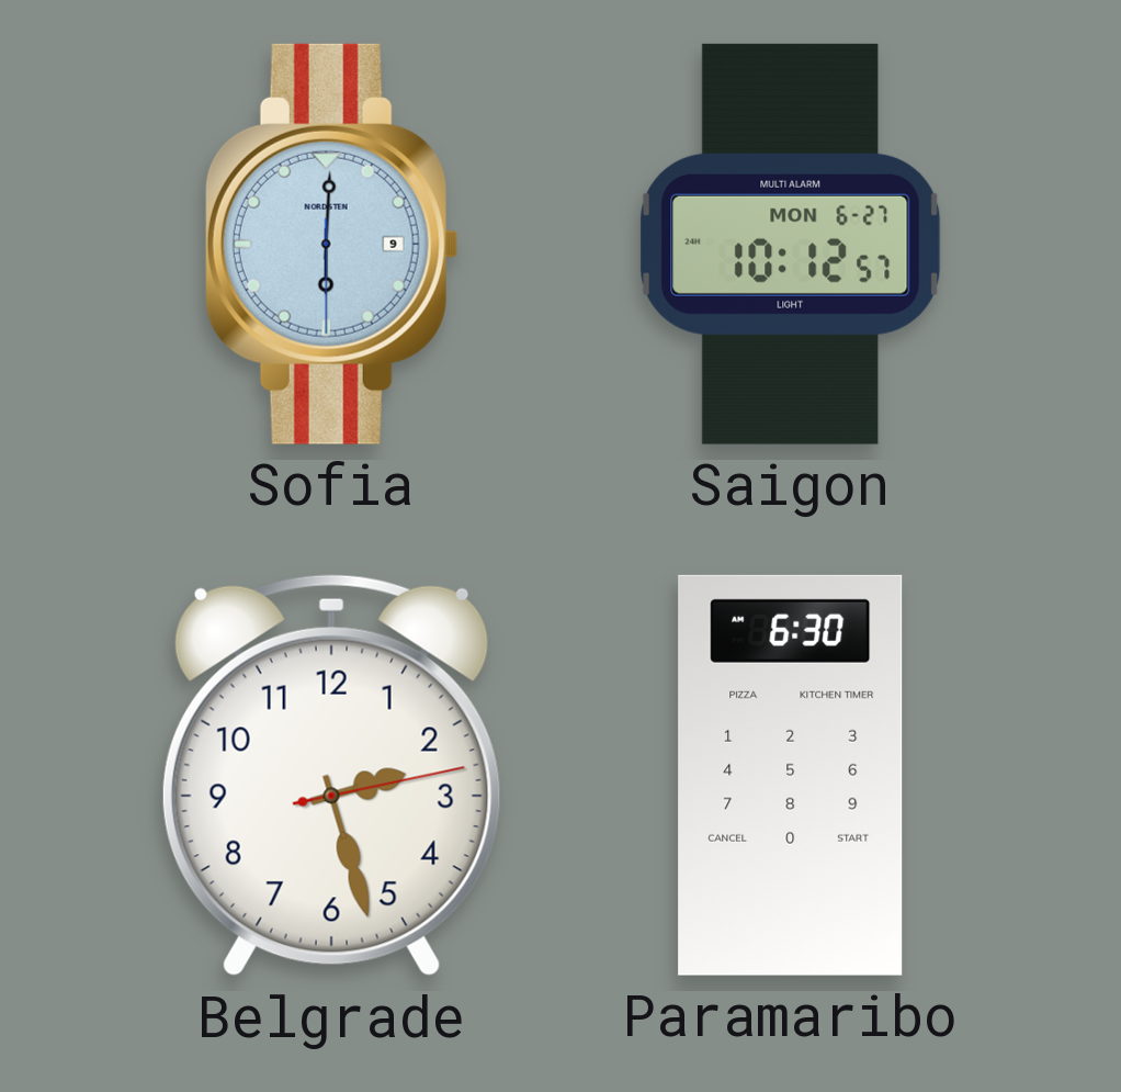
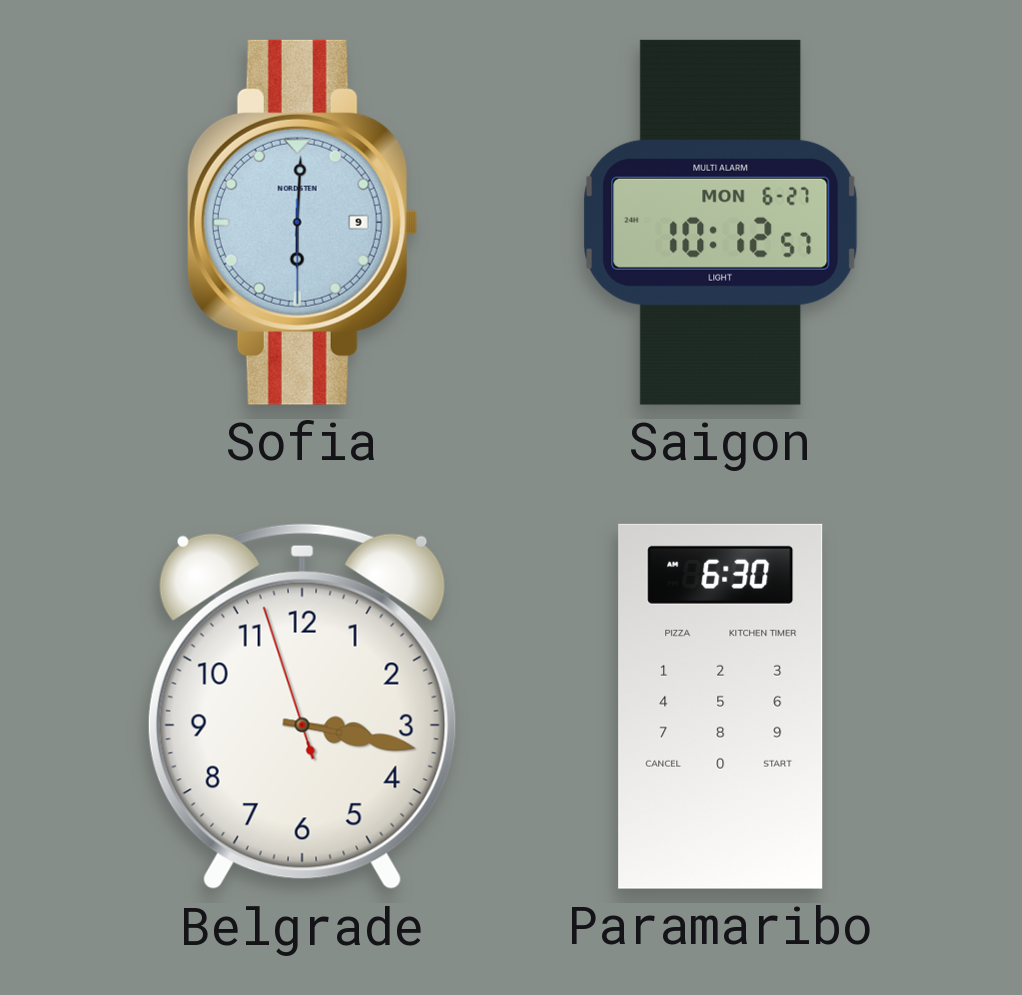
Belgrade: 2:27 -> 3:16
